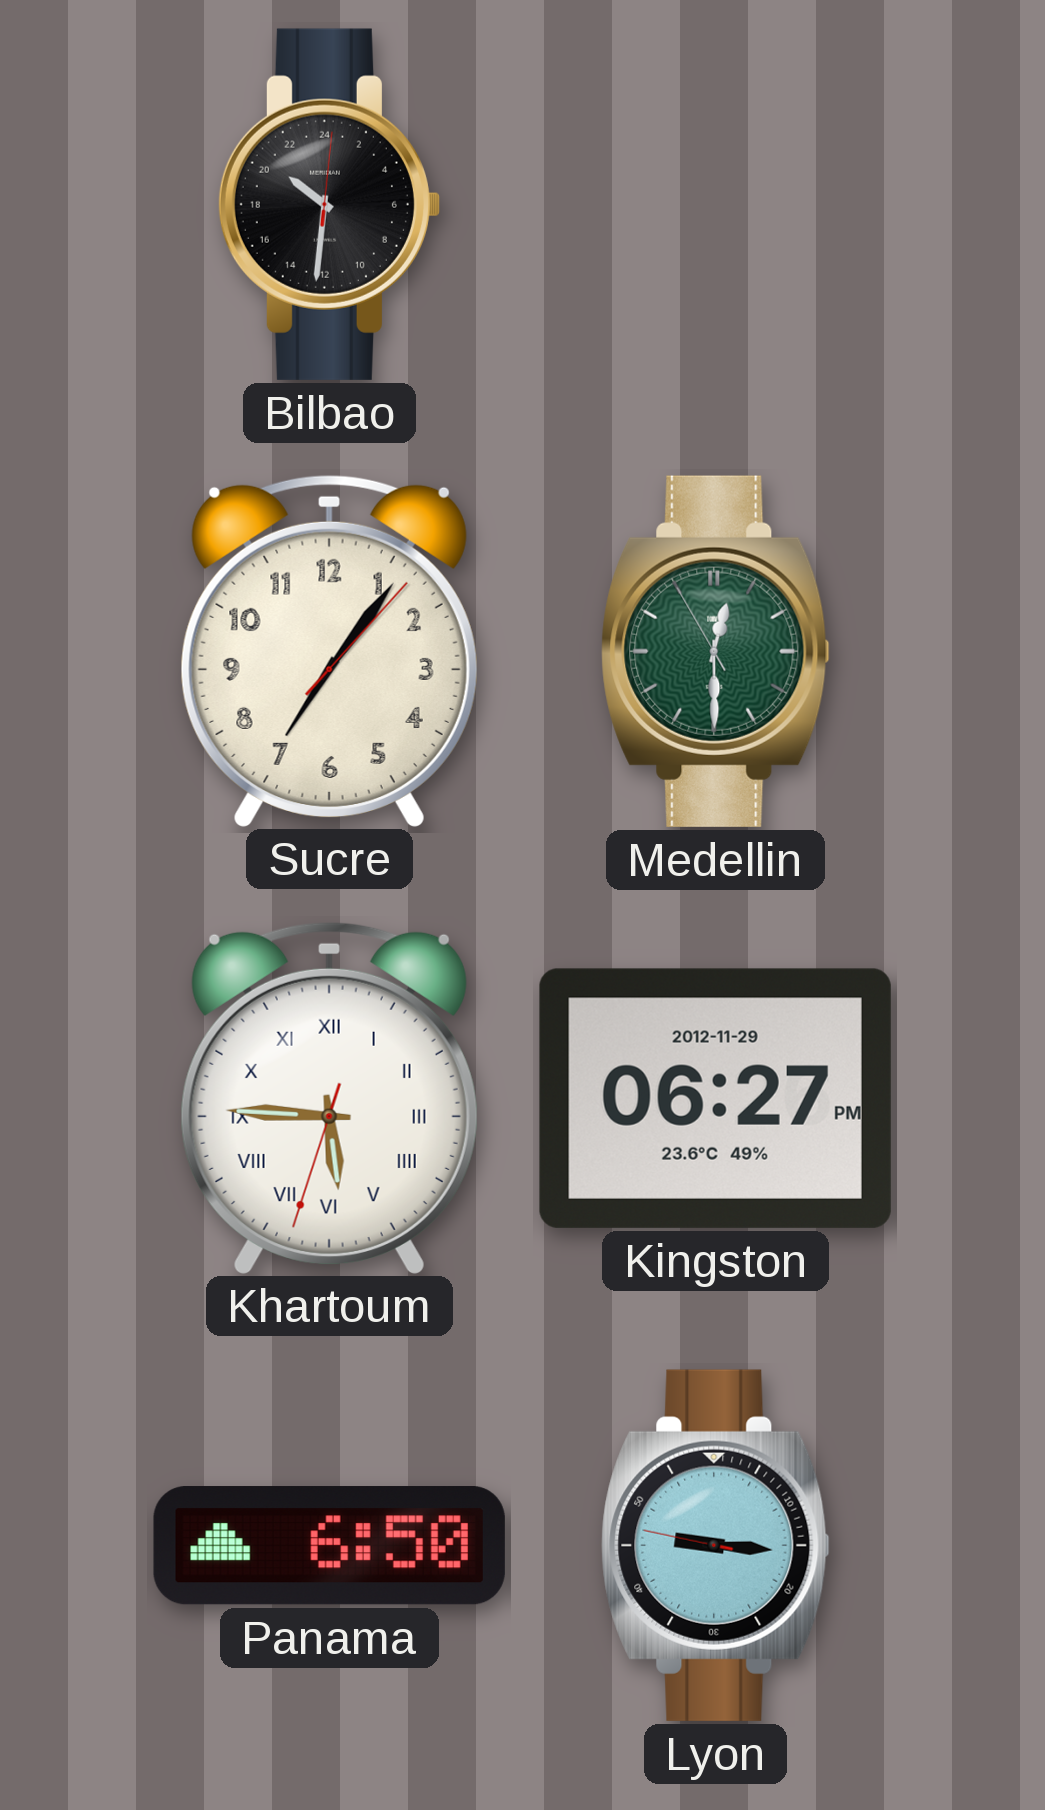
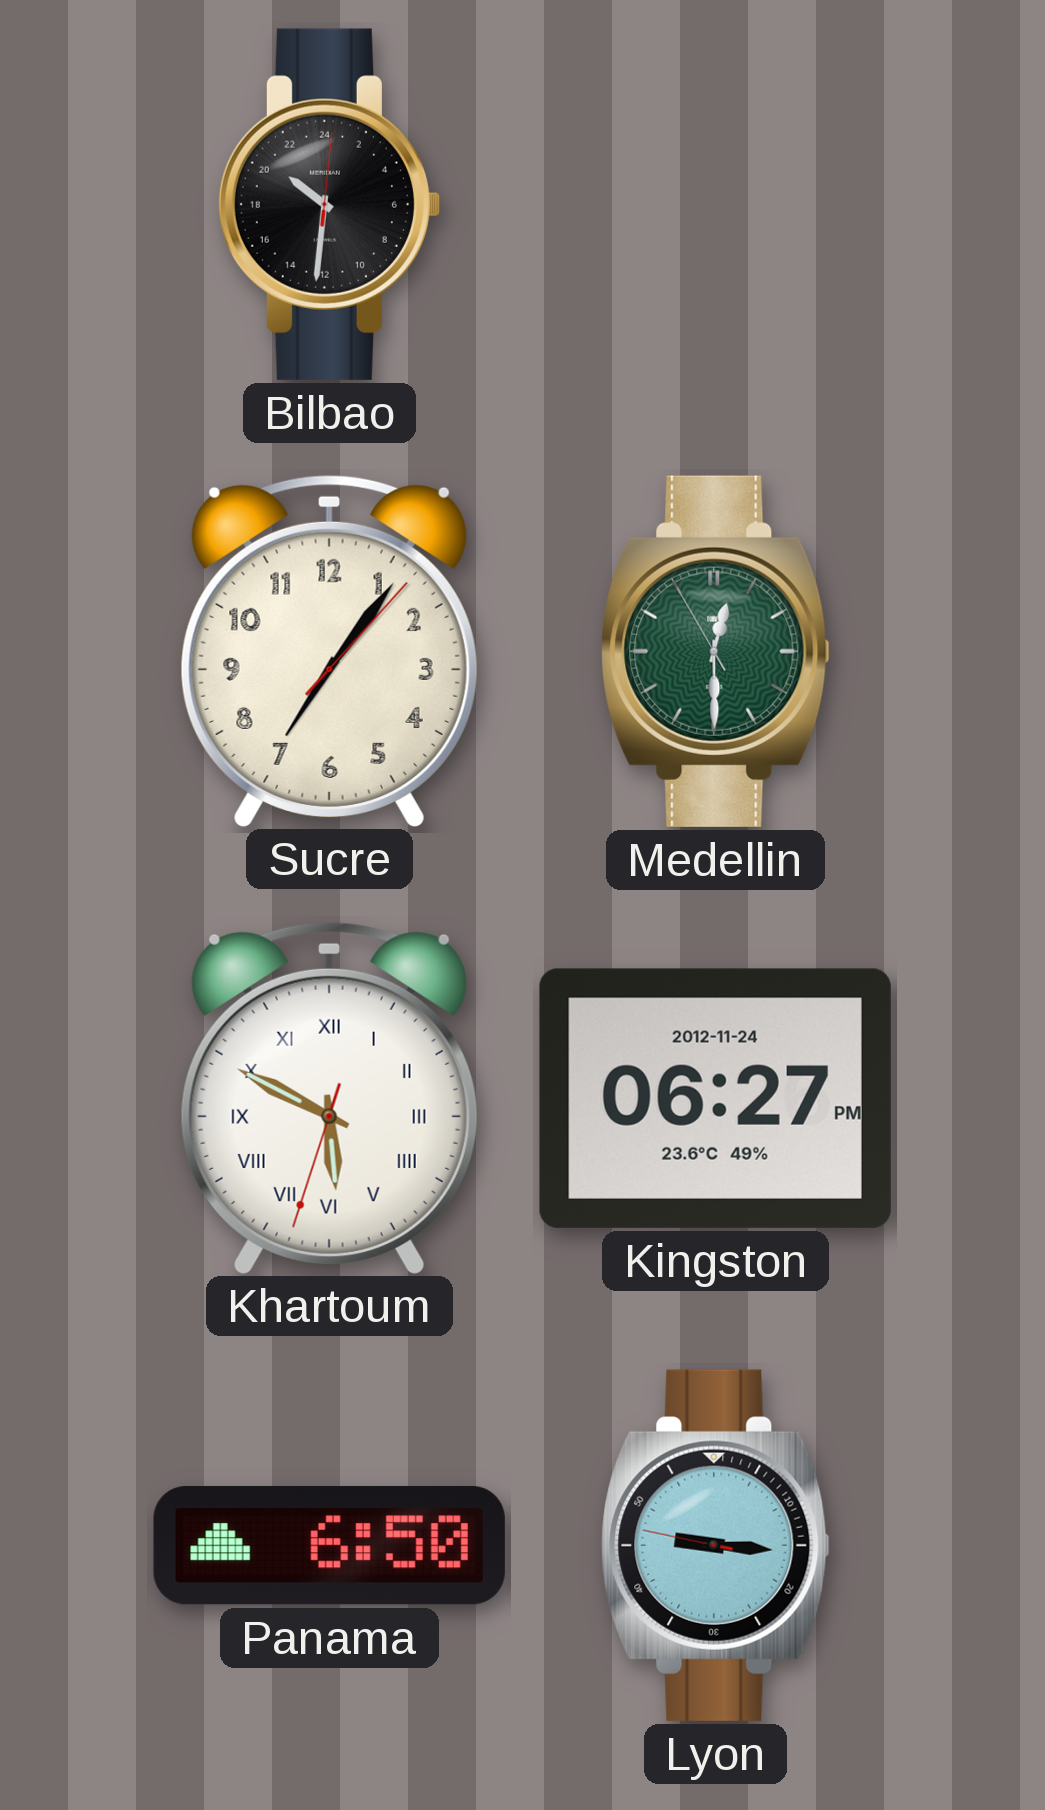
Khartoum: 5:45 -> 5:49
Kingston date: 2012-11-29 -> 2012-11-24
